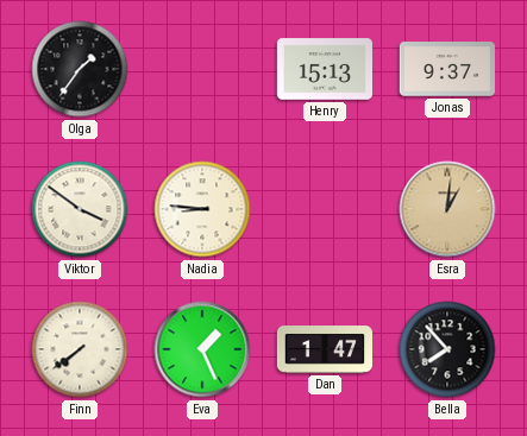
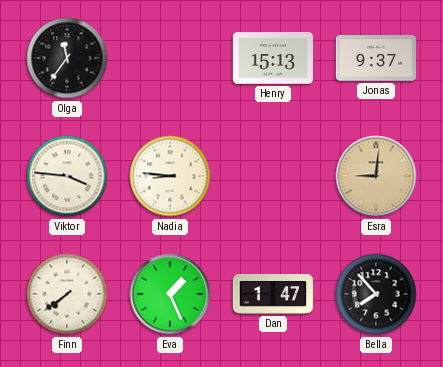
Olga: 1:36 -> 11:36
Viktor: 3:51 -> 3:46
Esra: 1:01 -> 9:01
